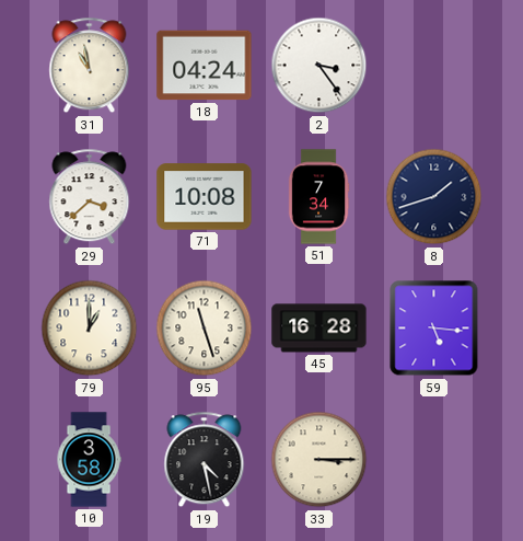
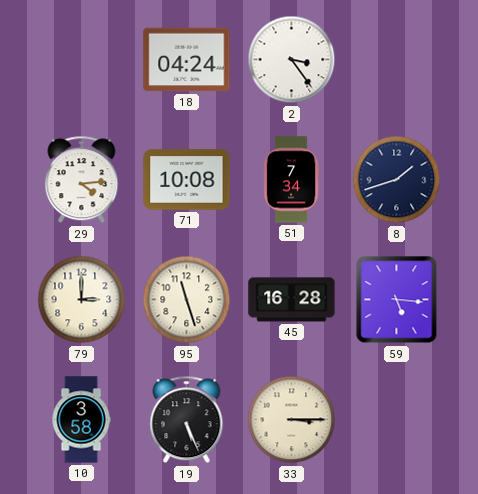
31: 10:58 -> none
29: 3:38 -> 4:14
79: 1:00 -> 3:00
19: 4:28 -> 5:26
